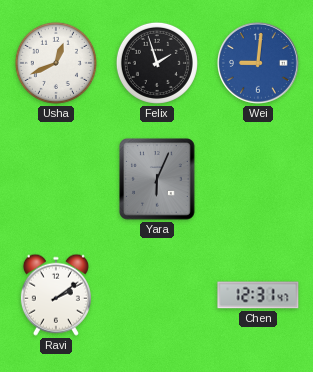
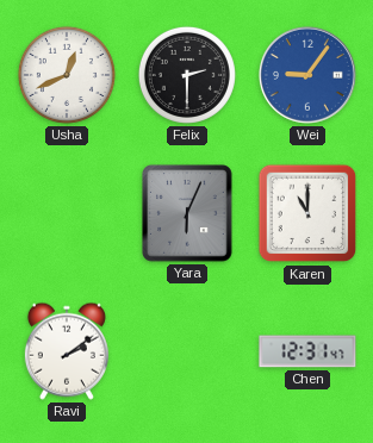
Felix: 1:57 -> 2:30
Wei: 9:01 -> 9:06
Karen: none -> 11:00
